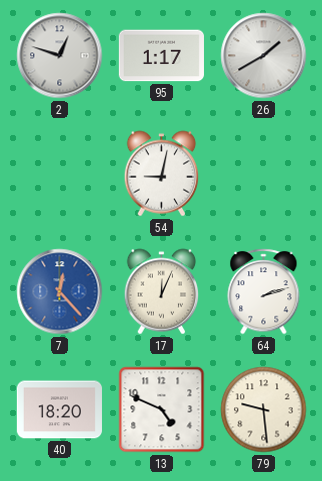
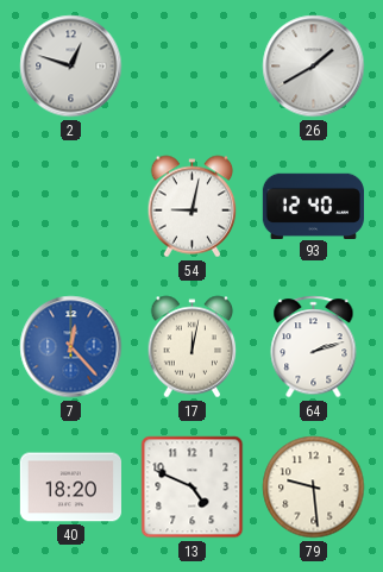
95: 1:17 -> none
93: none -> 12:40
17: 12:04 -> 12:02
